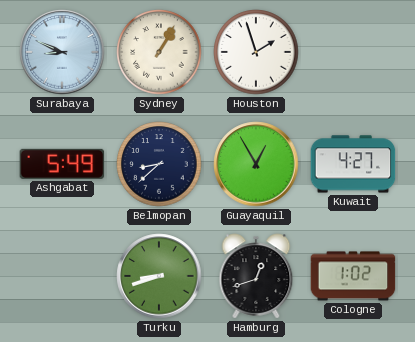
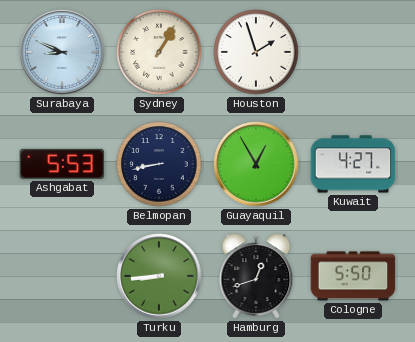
Ashgabat: 5:49 -> 5:53
Belmopan: 8:38 -> 8:43
Turku: 8:42 -> 8:44
Cologne: 1:02 -> 5:50
